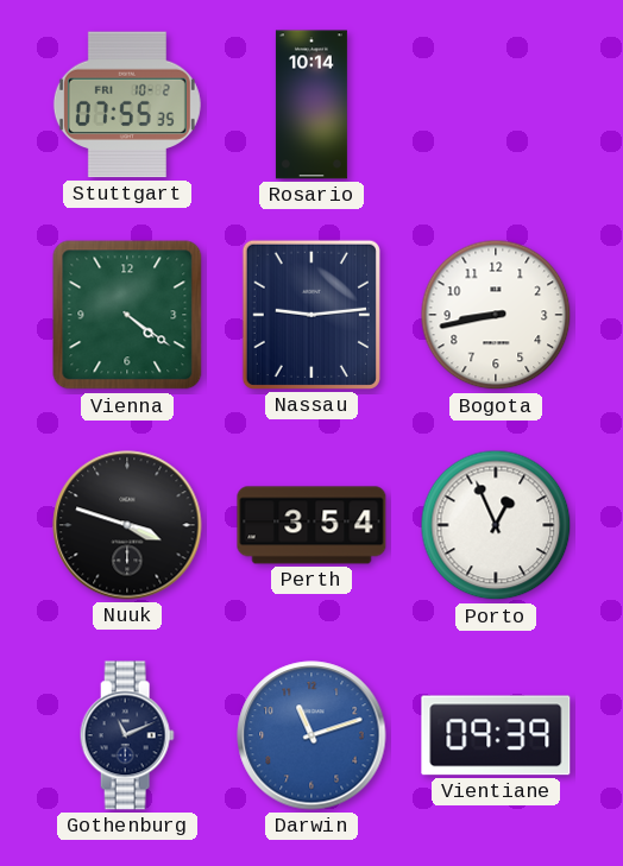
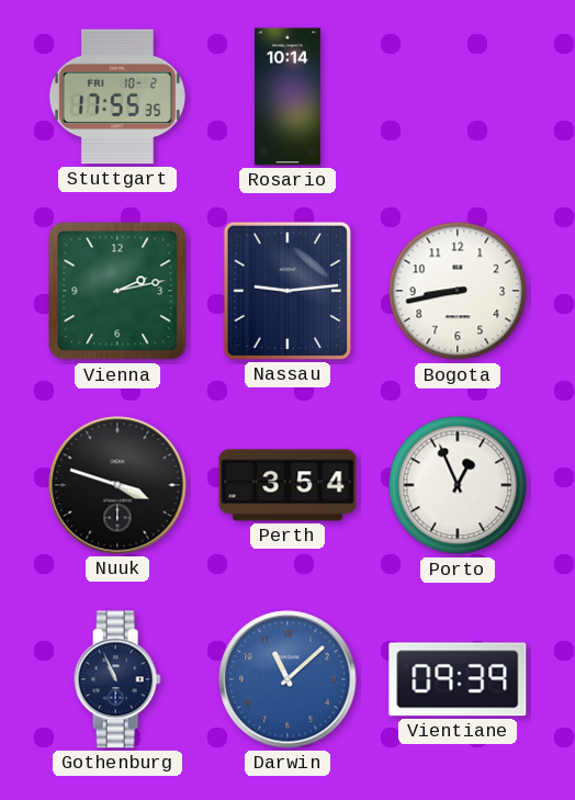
Stuttgart: 07:55 -> 17:55
Vienna: 4:21 -> 2:13
Gothenburg: 11:11 -> 10:56
Darwin: 11:12 -> 11:08
